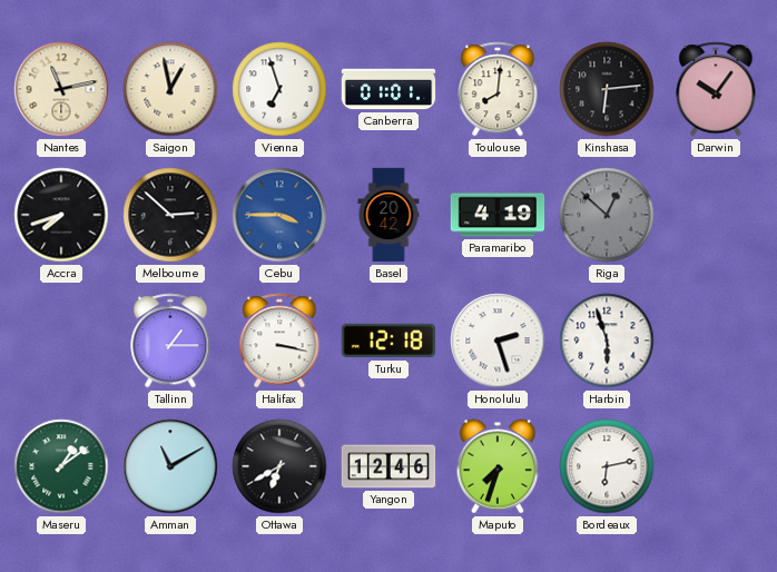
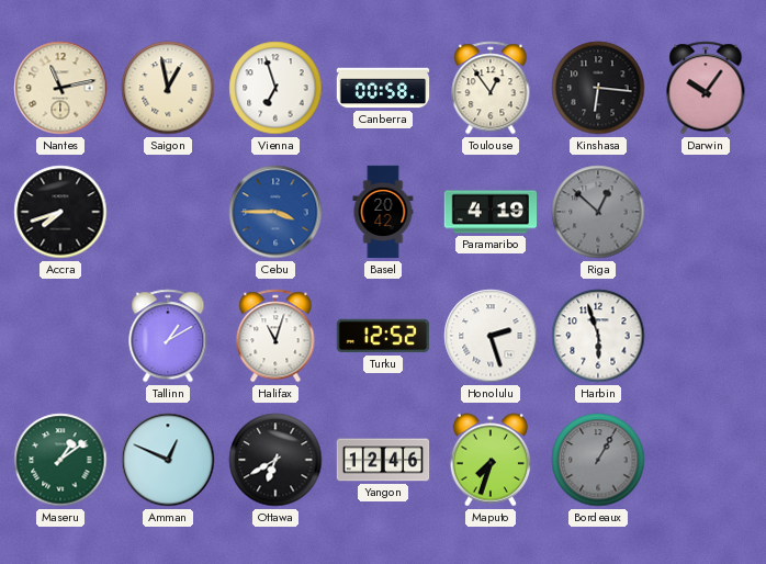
Canberra: 01:01 -> 00:58
Toulouse: 8:01 -> 12:54
Kinshasa: 6:14 -> 6:16
Melbourne: 2:52 -> none
Tallinn: 1:15 -> 1:10
Halifax: 3:17 -> 11:03
Turku: 12:18 -> 12:52
Amman: 11:10 -> 12:49
Bordeaux: 6:13 -> 1:05
Bordeaux dial: white -> grey
